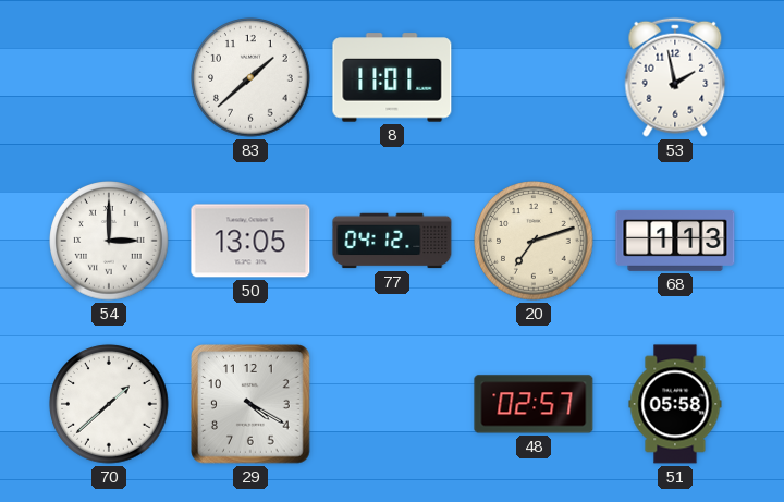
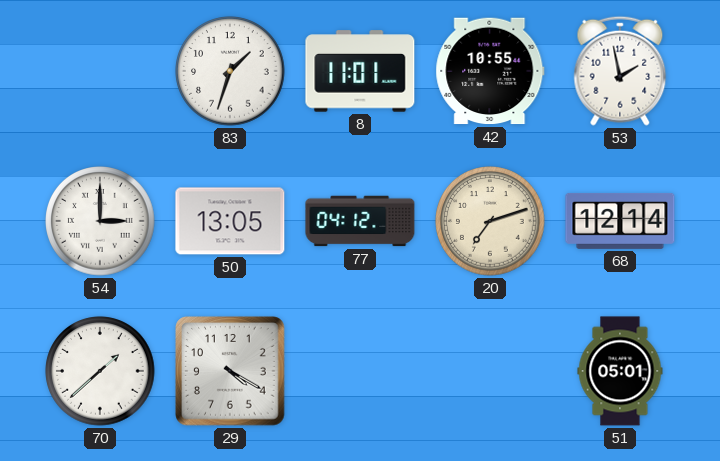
83: 1:38 -> 1:33
42: none -> 10:55
68: 1:13 -> 12:14
48: 02:57 -> none
51: 05:58 -> 05:01
